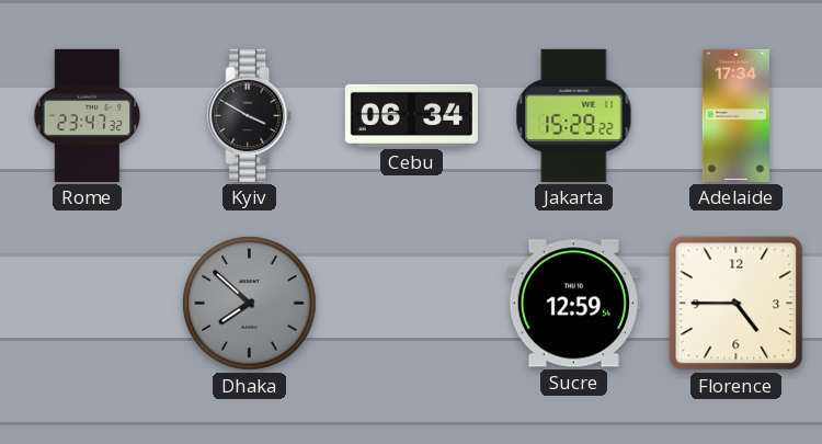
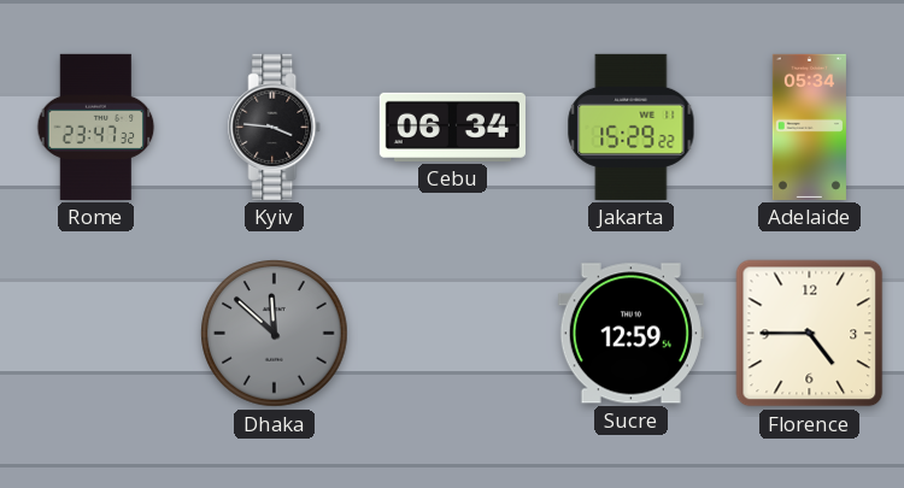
Kyiv: 3:50 -> 3:46
Adelaide: 17:34 -> 05:34
Dhaka: 7:52 -> 11:52
